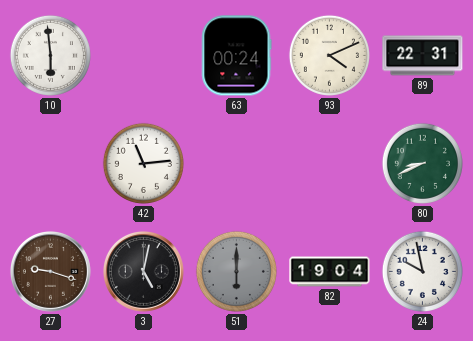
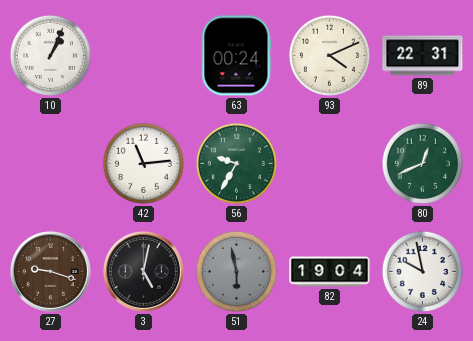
10: 5:59 -> 1:04
56: none -> 9:35
80: 8:41 -> 12:41
51: 6:00 -> 5:58
